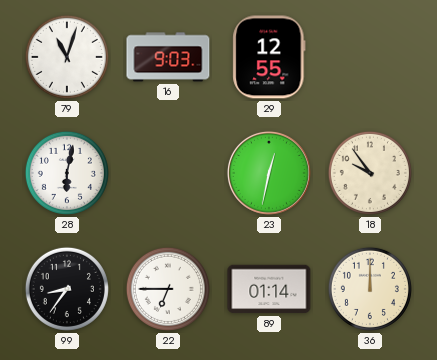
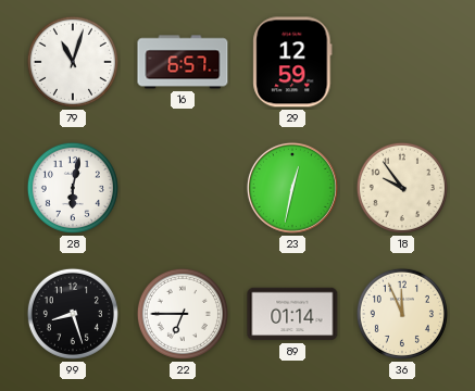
16: 9:03 -> 6:57
29: 12:55 -> 12:59
99: 8:36 -> 8:27
36: 12:00 -> 11:56
